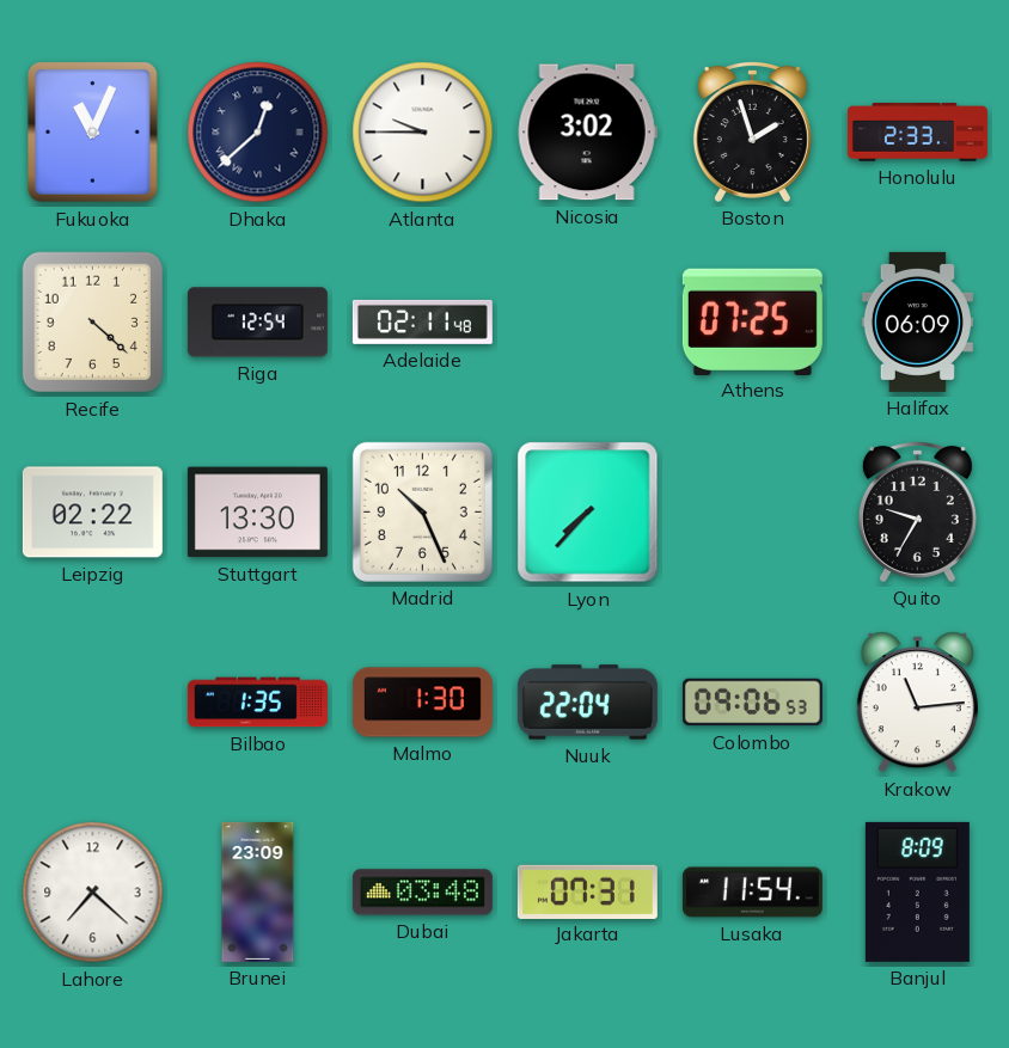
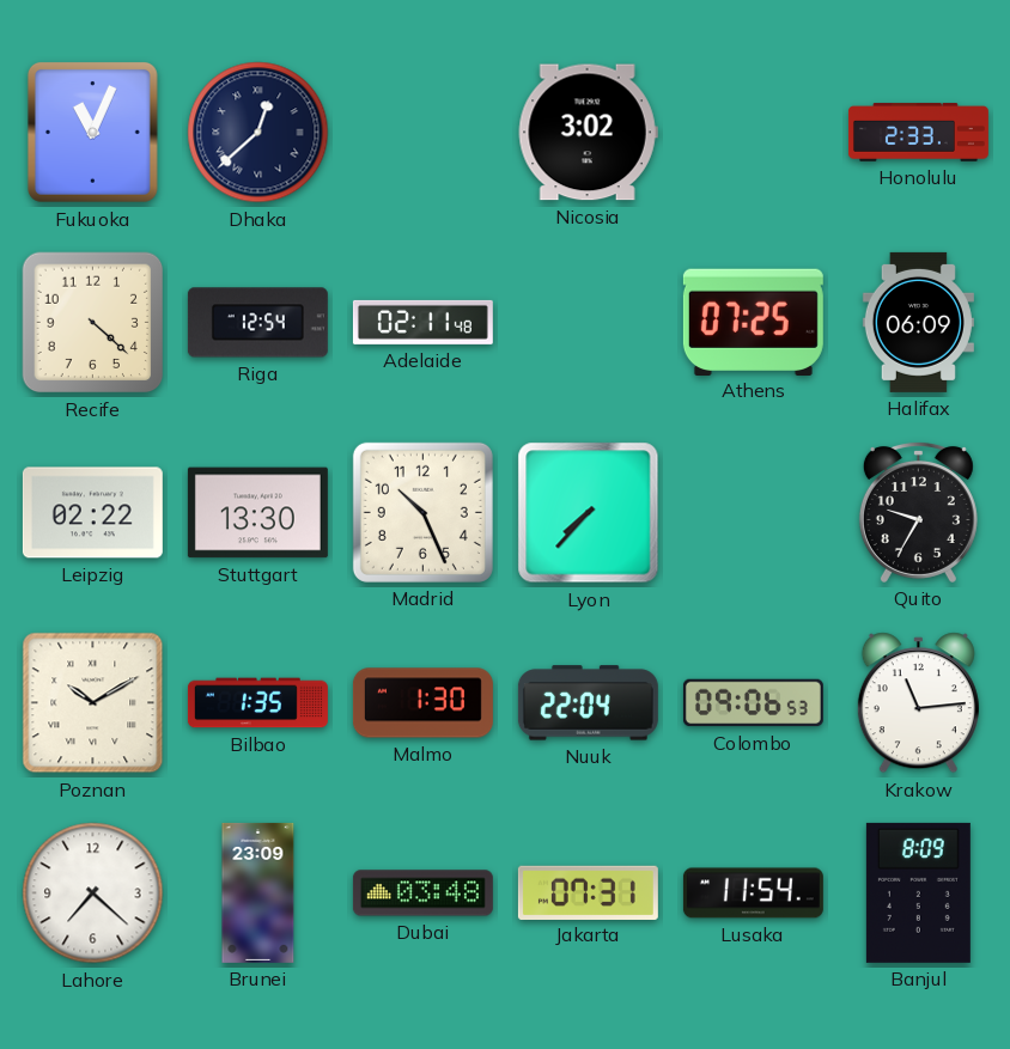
Atlanta: 9:45 -> none
Boston: 1:57 -> none
Poznan: none -> 10:10
